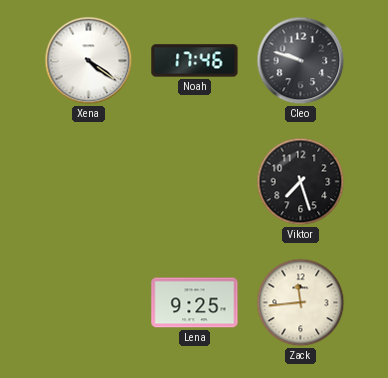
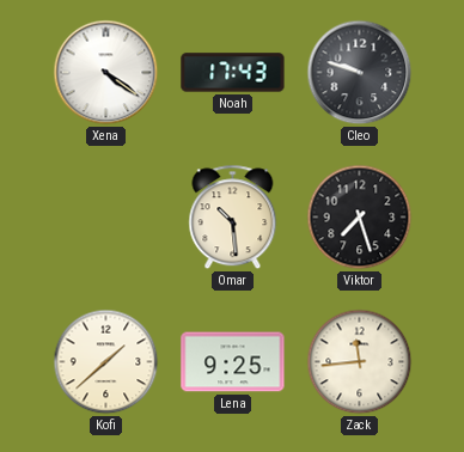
Noah: 17:46 -> 17:43
Omar: none -> 10:29
Kofi: none -> 1:38
